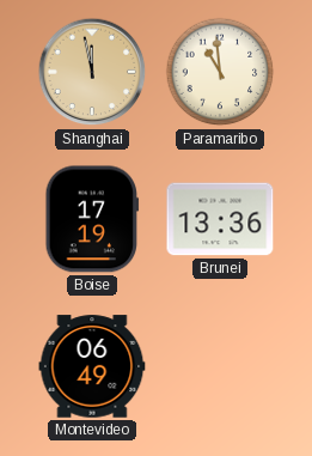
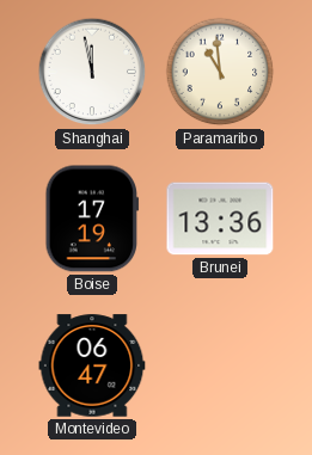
Shanghai dial: champagne -> white
Montevideo: 06:49 -> 06:47
